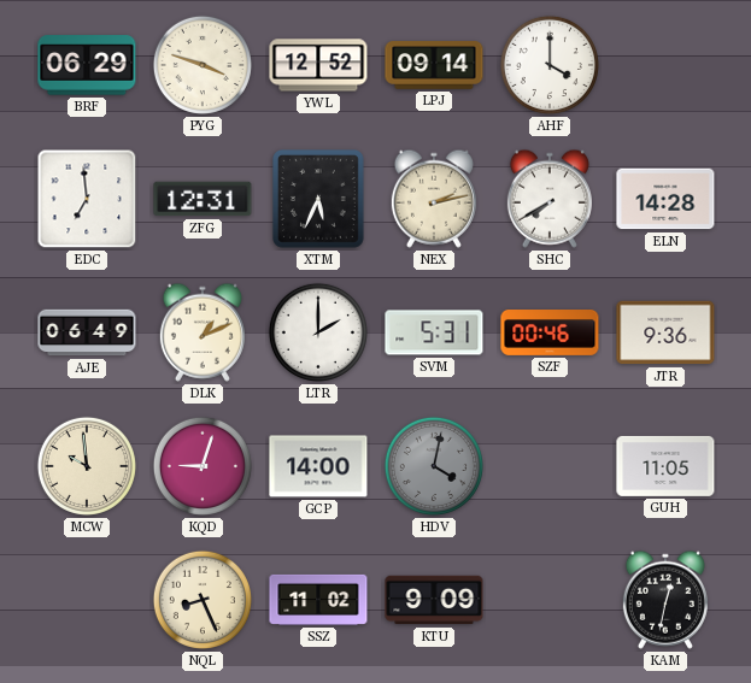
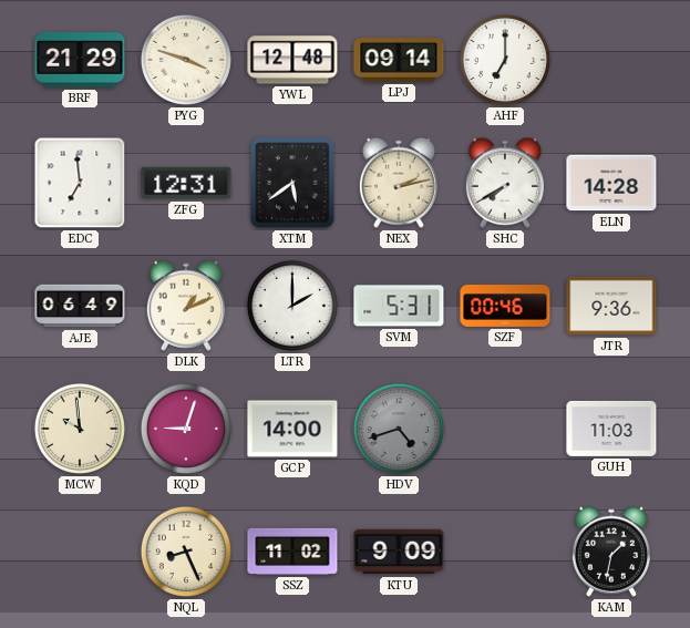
BRF: 06:29 -> 21:29
YWL: 12:52 -> 12:48
AHF: 4:00 -> 7:00
XTM: 5:34 -> 5:39
HDV: 4:02 -> 4:42
GUH: 11:05 -> 11:03
KAM: 12:32 -> 1:32
